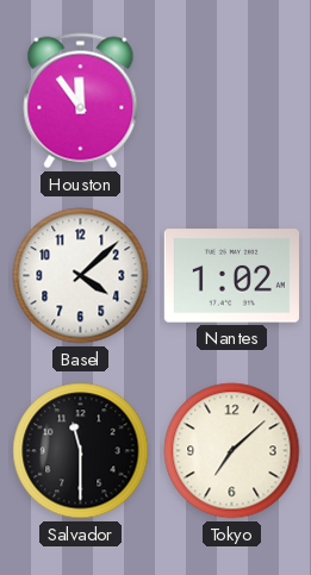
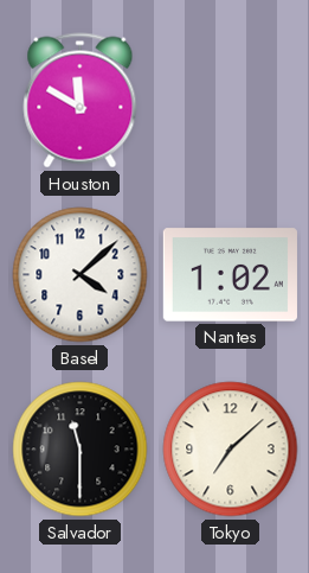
Houston: 11:54 -> 11:50
